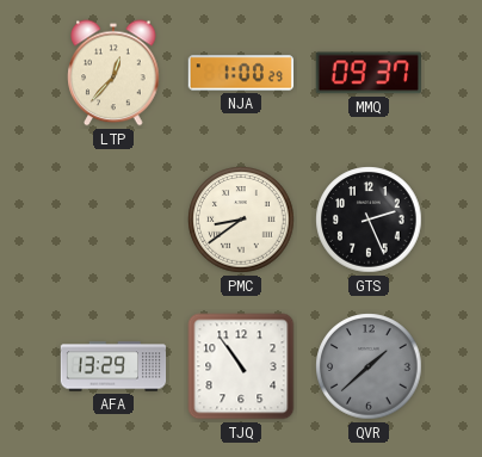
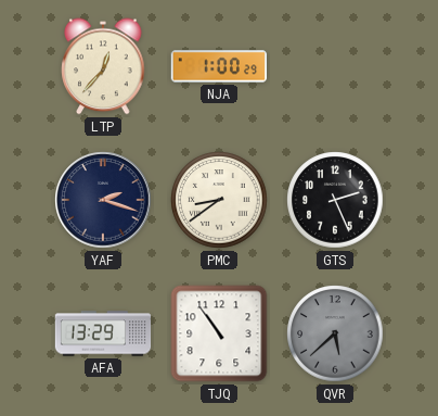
MMQ: 09:37 -> none
YAF: none -> 2:18
QVR: 1:38 -> 5:38
